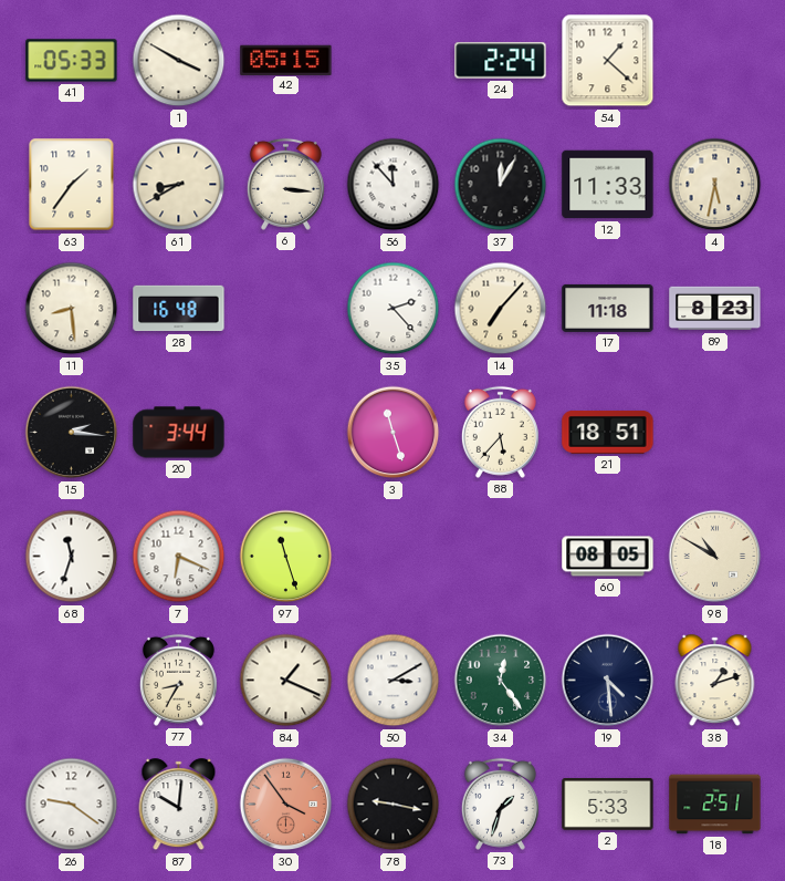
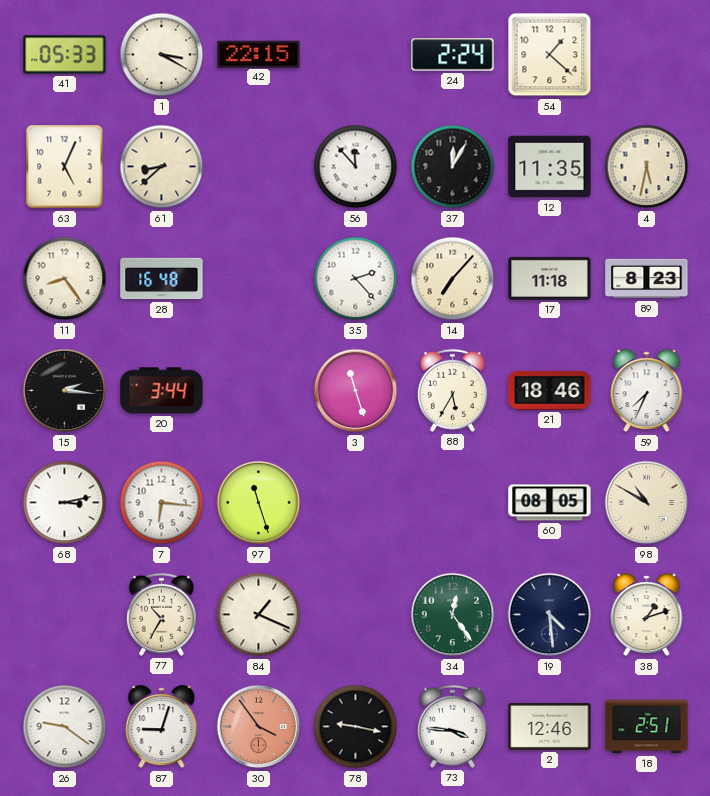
1: 3:50 -> 3:20
42: 05:15 -> 22:15
63: 1:36 -> 5:04
61: 8:40 -> 8:38
6: 3:16 -> none
12: 11:33 -> 11:35
11: 8:29 -> 8:24
88: 5:37 -> 5:35
21: 18:51 -> 18:46
59: none -> 7:34
68: 11:33 -> 3:13
7: 6:19 -> 6:16
77: 8:35 -> 10:35
50: 3:10 -> none
87: 10:01 -> 9:03
73: 1:33 -> 3:46
2: 5:33 -> 12:46
